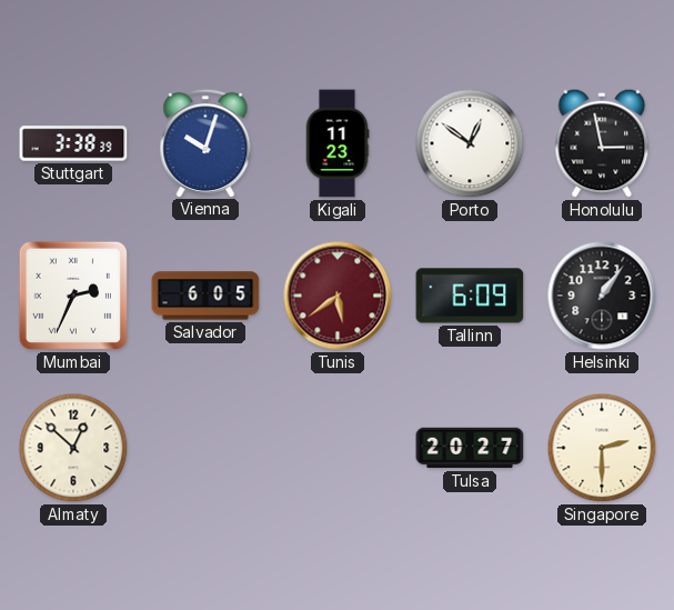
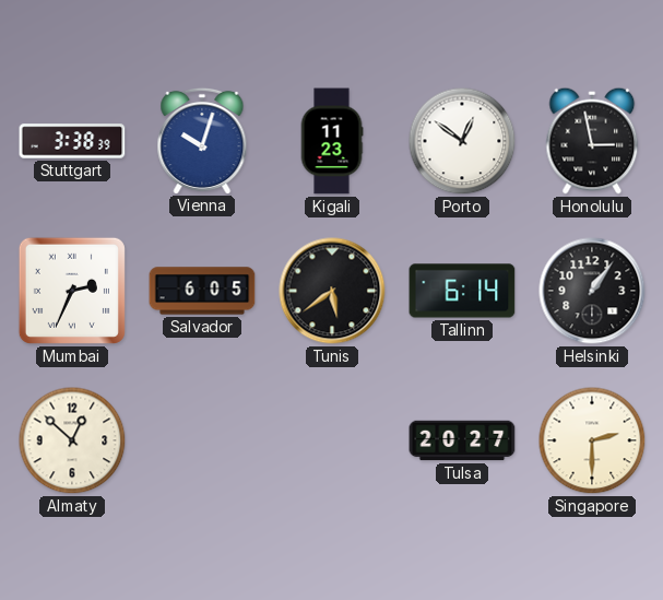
Tunis dial: burgundy -> black
Tallinn: 6:09 -> 6:14
